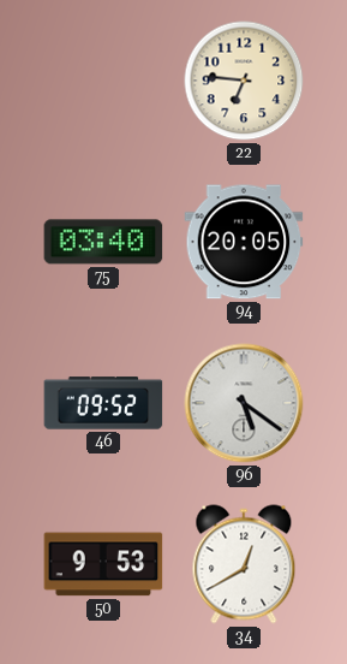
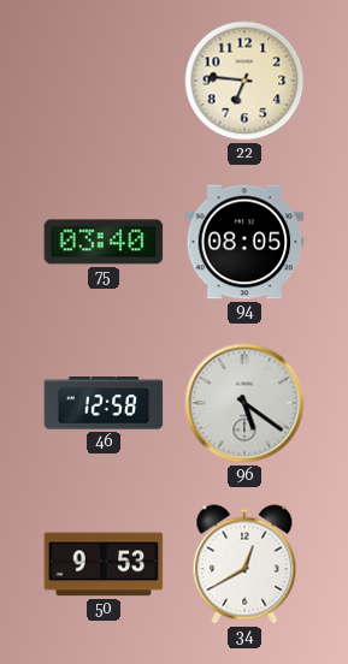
94: 20:05 -> 08:05
46: 09:52 -> 12:58
